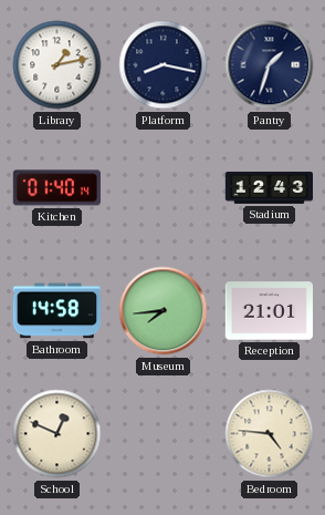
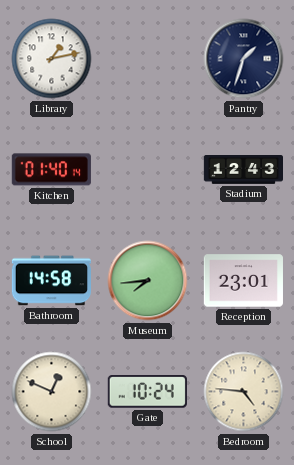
Platform: 8:17 -> none
Reception: 21:01 -> 23:01
Gate: none -> 10:24
